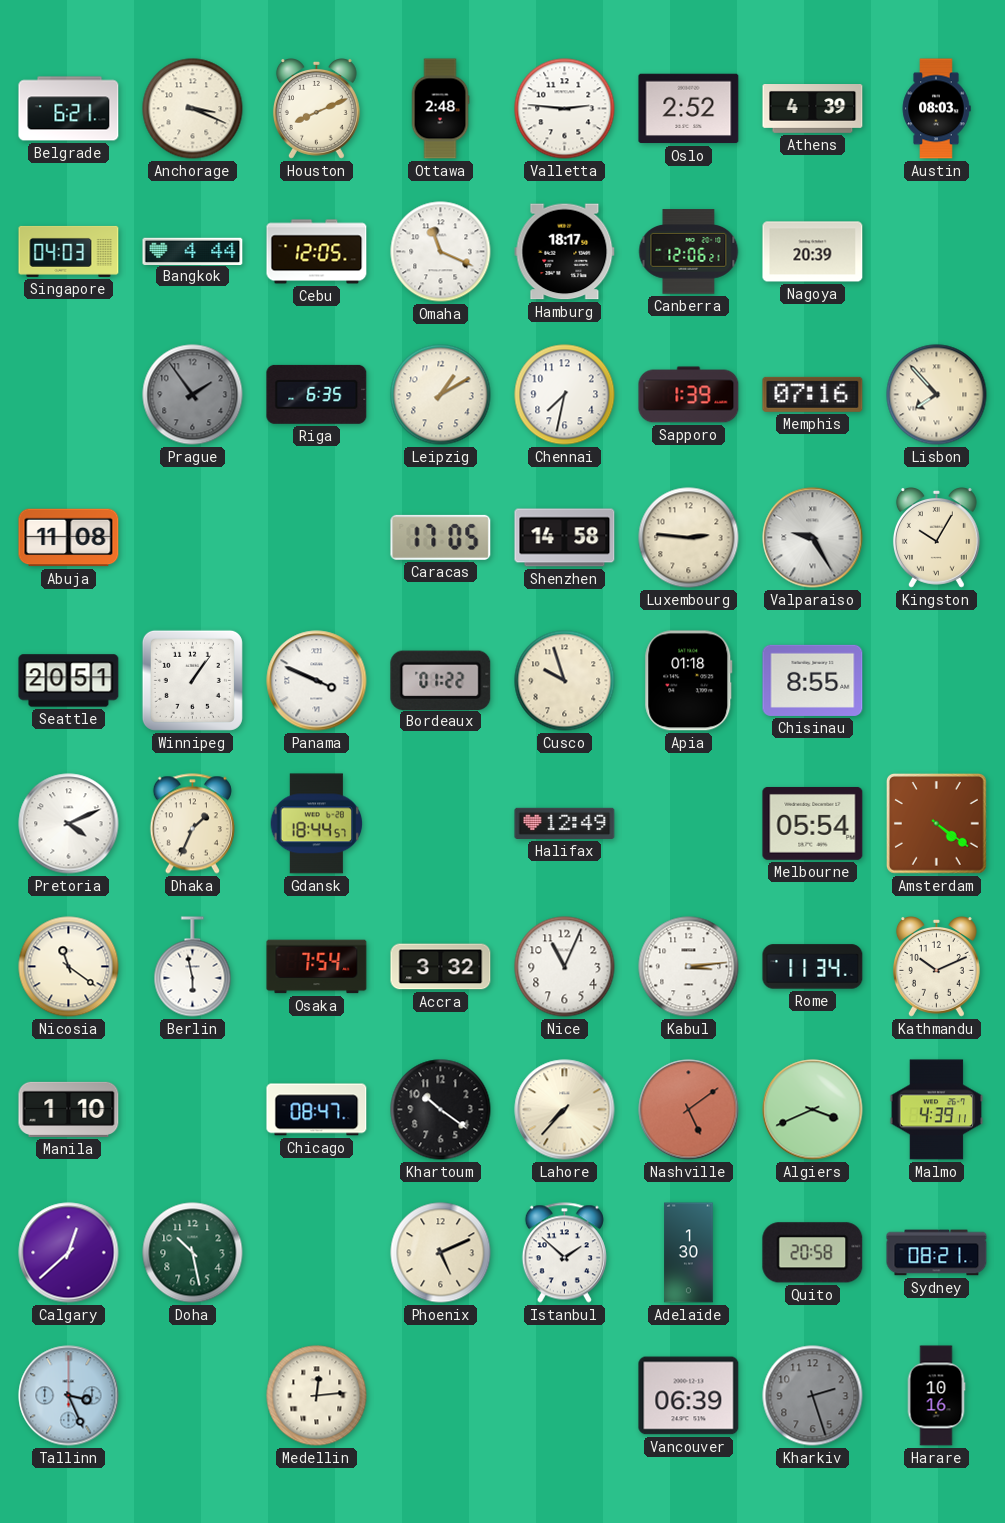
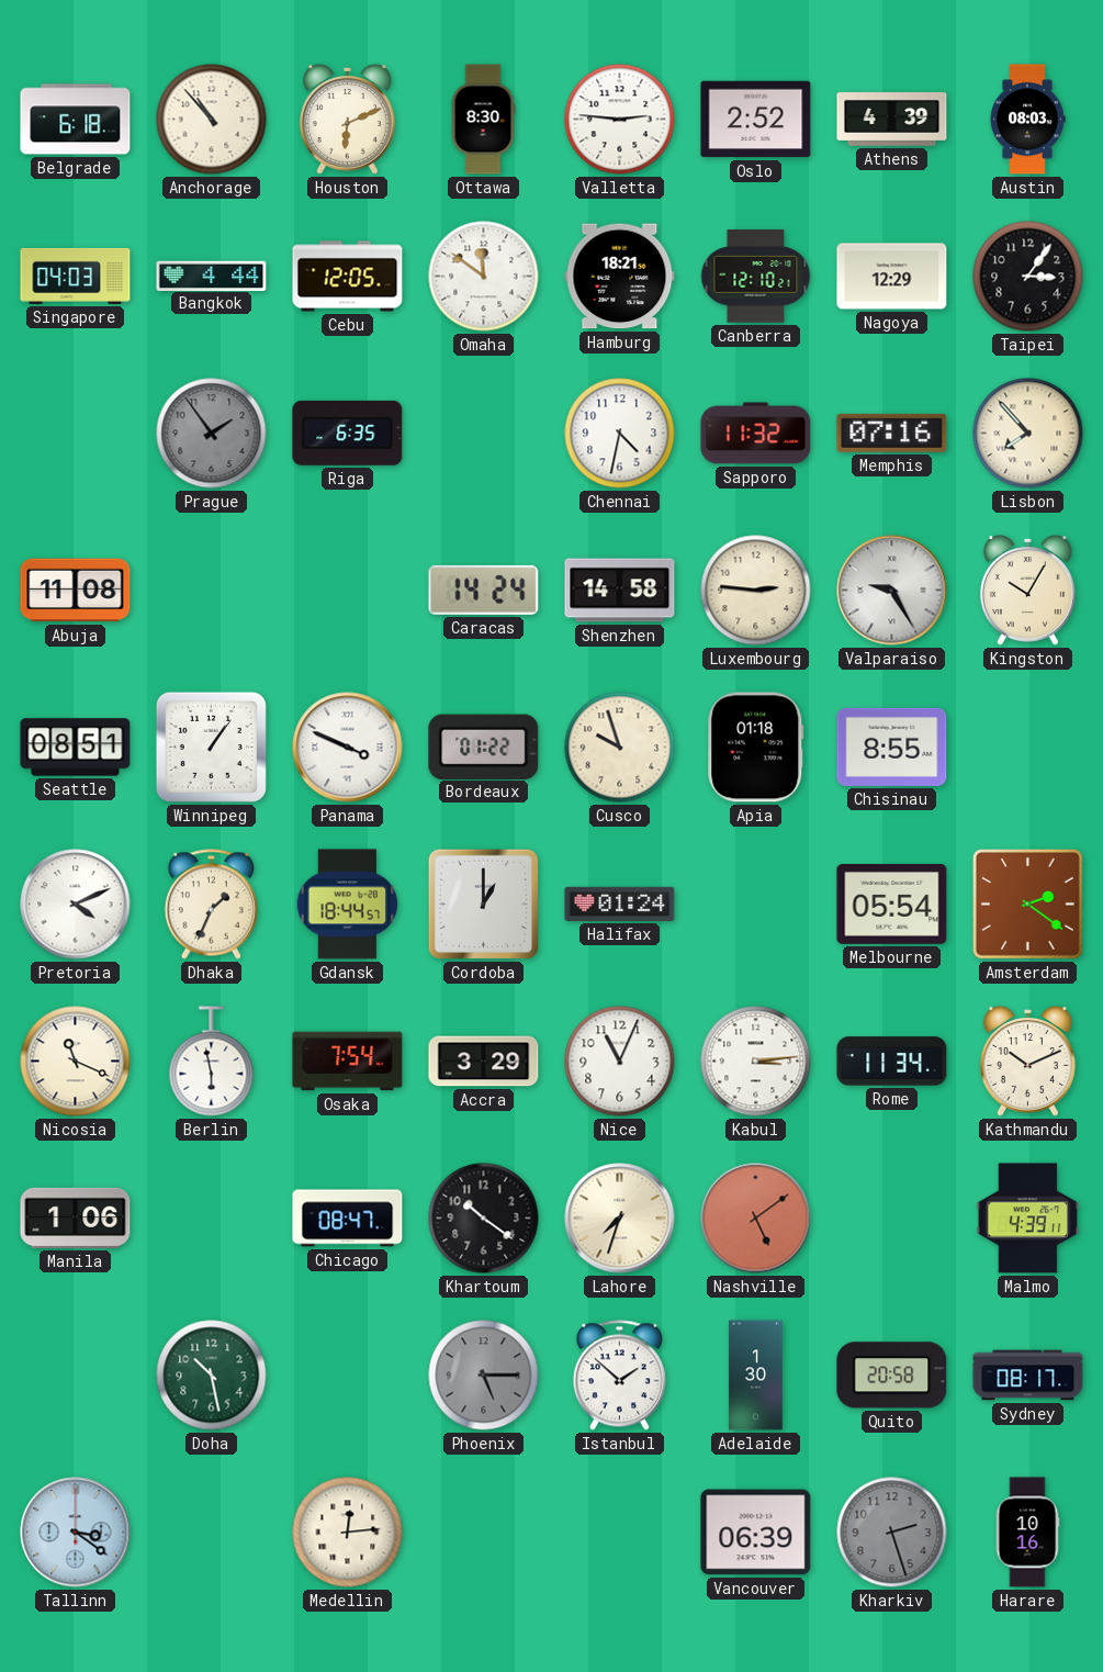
Belgrade: 6:21 -> 6:18
Anchorage: 3:19 -> 10:53
Houston: 8:11 -> 6:11
Ottawa: 2:48 -> 8:30
Omaha: 11:19 -> 11:51
Hamburg: 18:17 -> 18:21
Canberra: 12:06 -> 12:10
Nagoya: 20:39 -> 12:29
Taipei: none -> 3:06
Leipzig: 1:10 -> none
Chennai: 7:32 -> 4:32
Sapporo: 1:39 -> 11:32
Caracas: 17:05 -> 14:24
Seattle: 20:51 -> 08:51
Cordoba: none -> 1:00
Halifax: 12:49 -> 01:24
Amsterdam: 4:21 -> 2:21
Nicosia: 11:21 -> 11:19
Accra: 3:32 -> 3:29
Manila: 1:10 -> 1:06
Lahore: 7:37 -> 7:33
Algiers: 3:41 -> none
Calgary: 12:38 -> none
Phoenix: 5:11 -> 5:15
Phoenix dial: cream -> grey
Sydney: 08:21 -> 08:17
Tallinn: 3:26 -> 3:21
